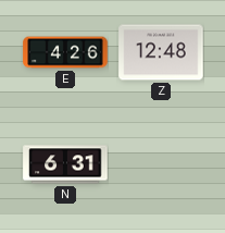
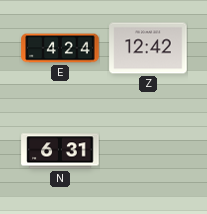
E: 4:26 -> 4:24
Z: 12:48 -> 12:42
